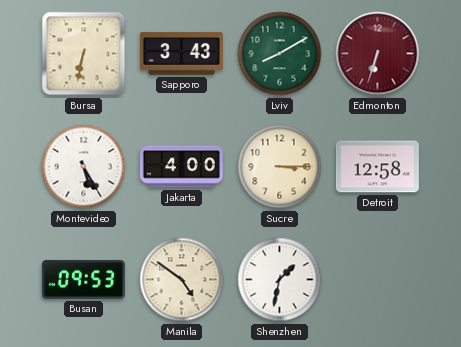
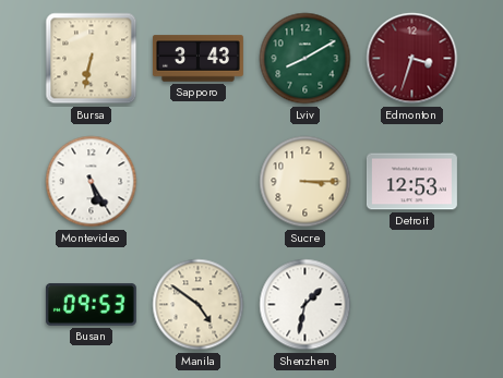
Edmonton: 6:33 -> 3:33
Jakarta: 4:00 -> none
Detroit: 12:58 -> 12:53
